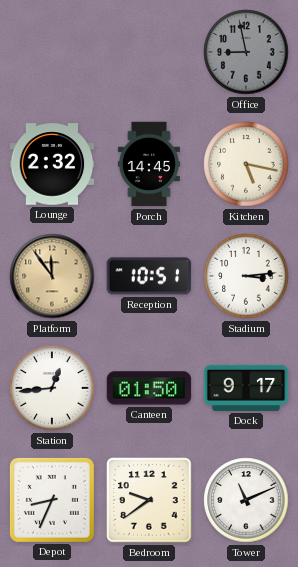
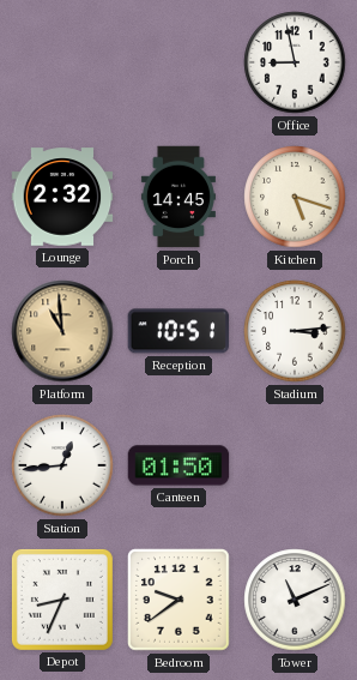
Office dial: grey -> white
Kitchen: 5:17 -> 5:18
Platform: 11:54 -> 10:59
Dock: 9:17 -> none
